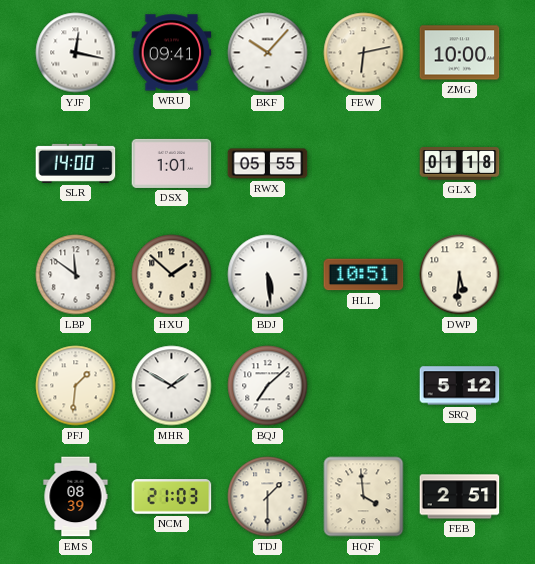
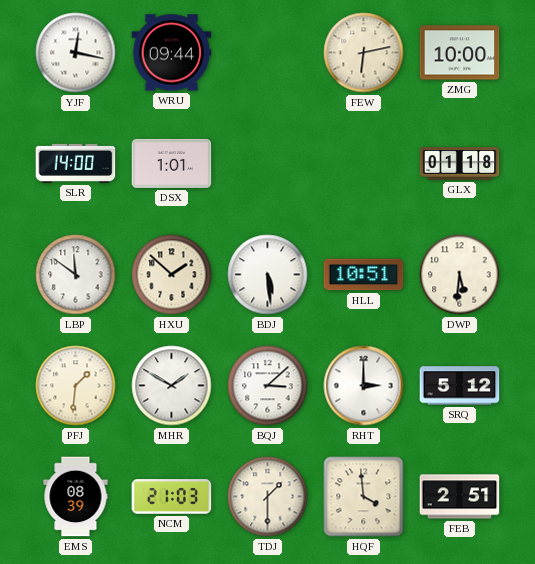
WRU: 09:41 -> 09:44
BKF: 10:07 -> none
RWX: 05:55 -> none
BQJ: 7:08 -> 3:08
RHT: none -> 3:00
